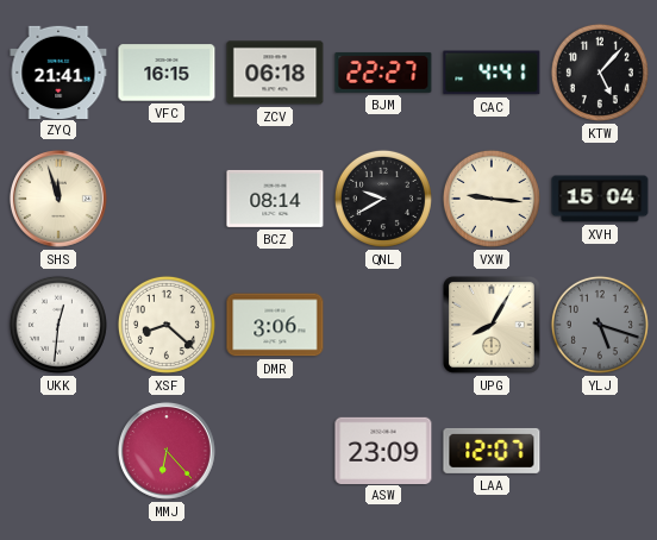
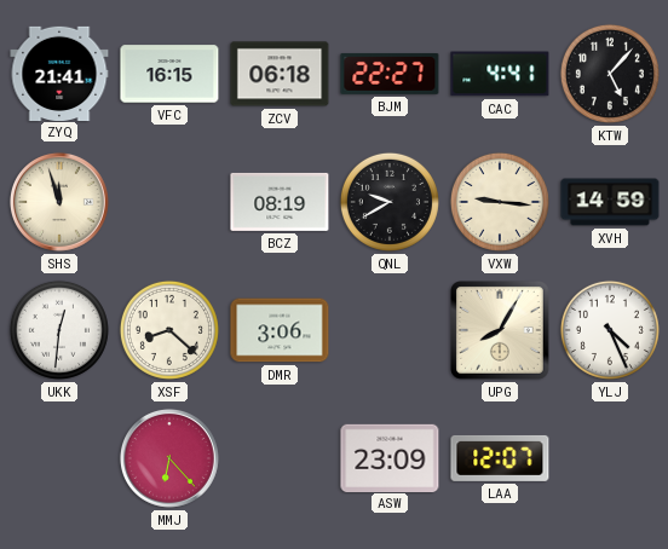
BCZ: 08:14 -> 08:19
XVH: 15:04 -> 14:59
YLJ: 5:18 -> 4:26
YLJ dial: grey -> white
